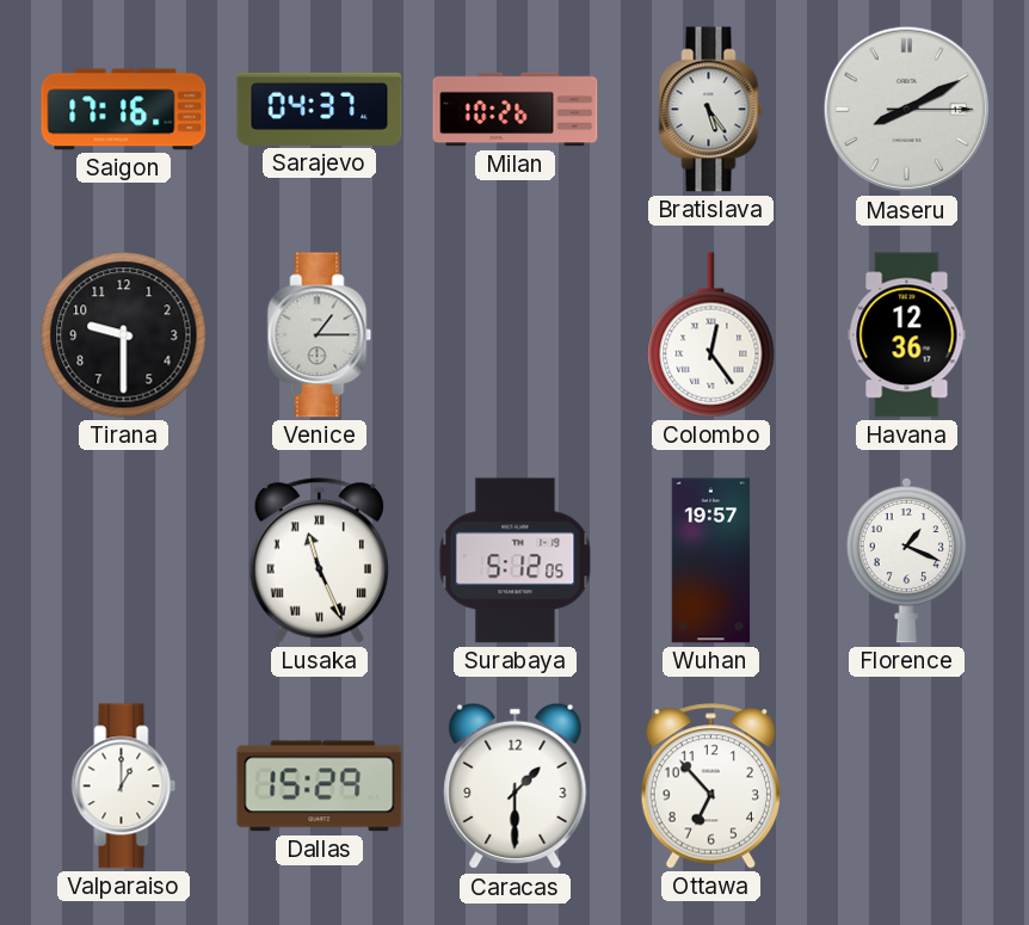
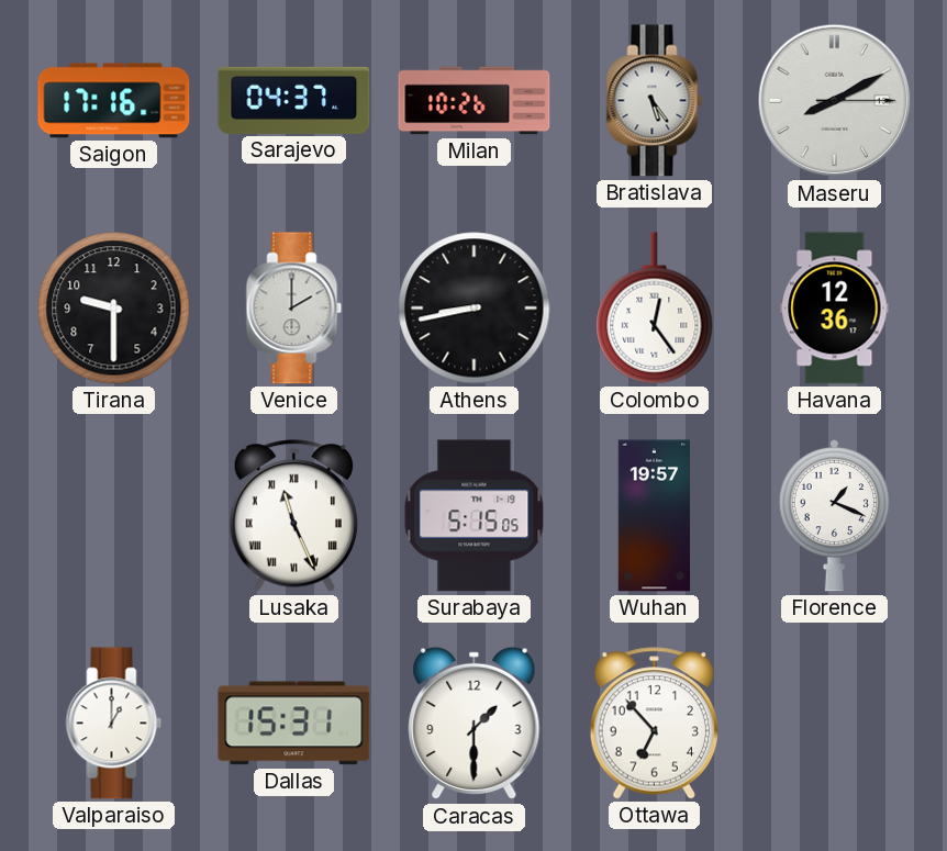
Venice: 1:15 -> 2:00
Athens: none -> 8:43
Surabaya: 5:12 -> 5:15
Dallas: 15:29 -> 15:31
